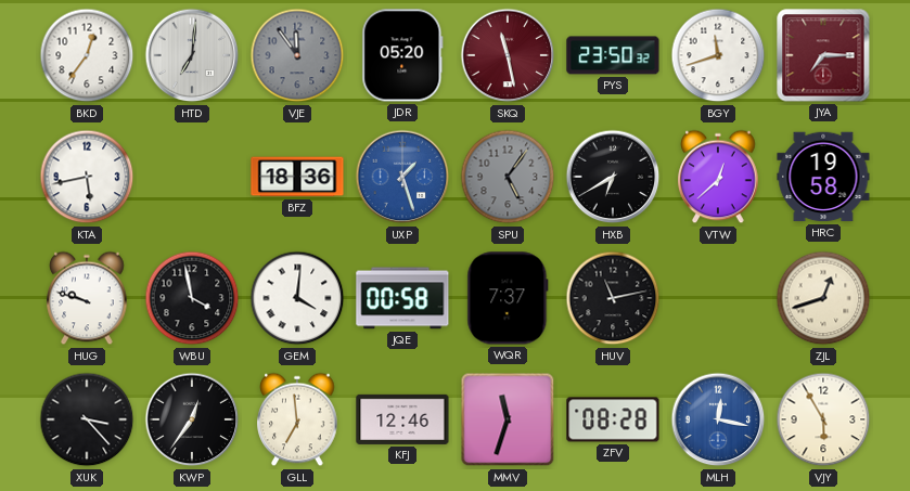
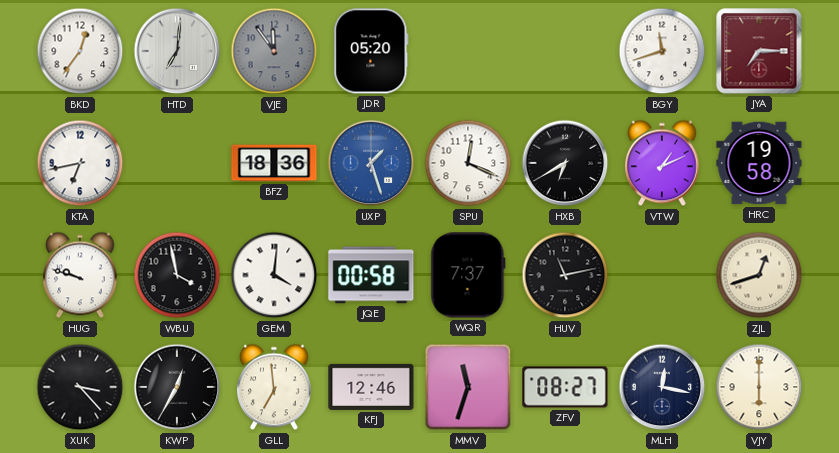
SKQ: 11:28 -> none
PYS: 23:50 -> none
KTA: 5:43 -> 6:43
SPU: 5:06 -> 12:19
SPU dial: grey -> white
VTW: 12:38 -> 1:11
KWP: 12:36 -> 12:35
ZFV: 08:28 -> 08:27
MLH dial: blue -> navy
VJY: 5:55 -> 6:00
